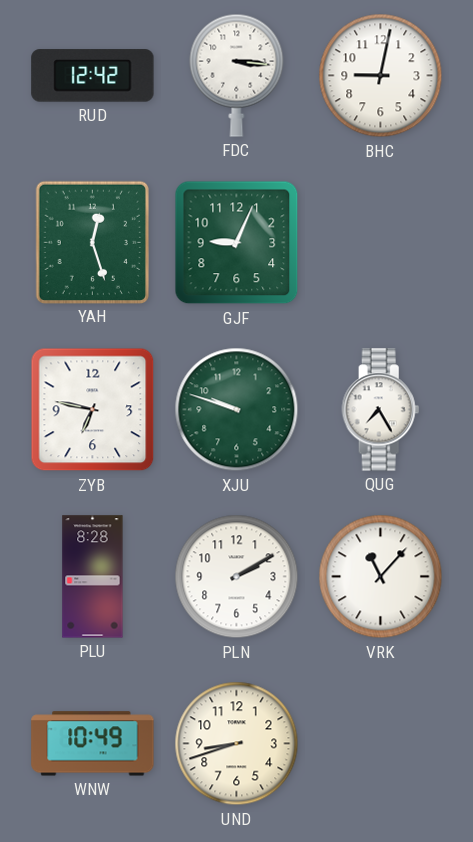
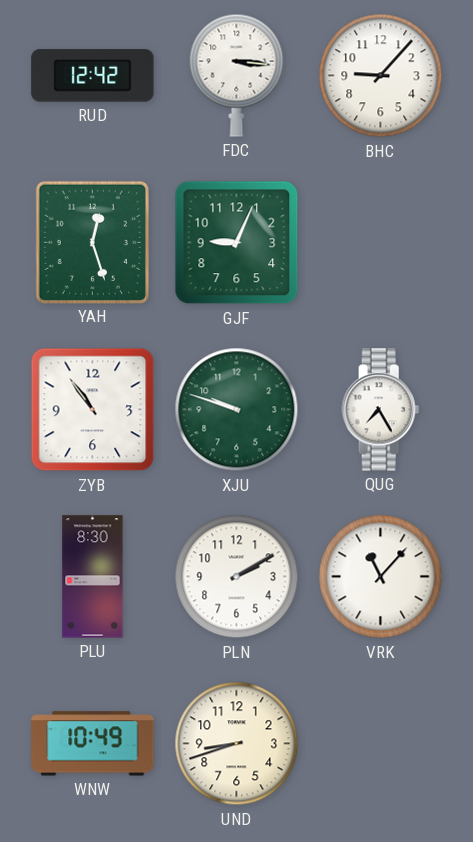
BHC: 9:02 -> 9:07
ZYB: 6:47 -> 10:54
PLU: 8:28 -> 8:30
